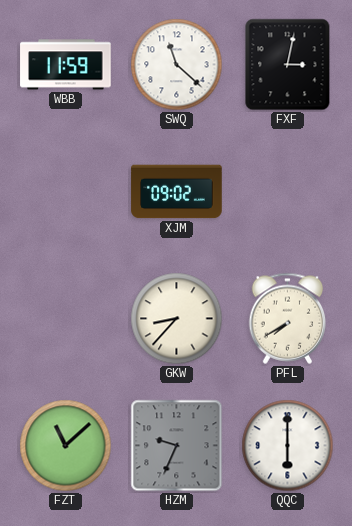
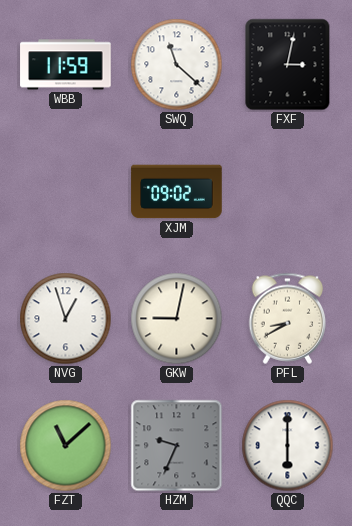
NVG: none -> 12:57
GKW: 8:37 -> 9:02
PFL: 7:40 -> 8:40
